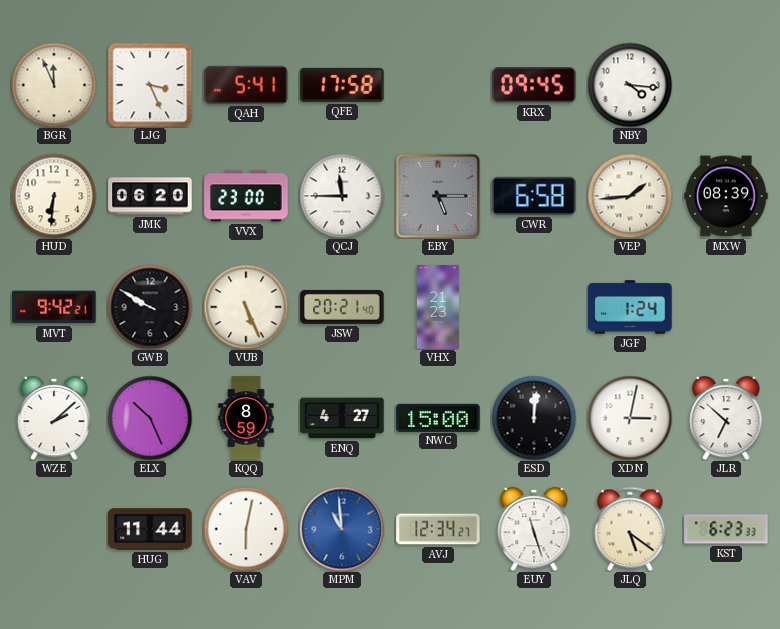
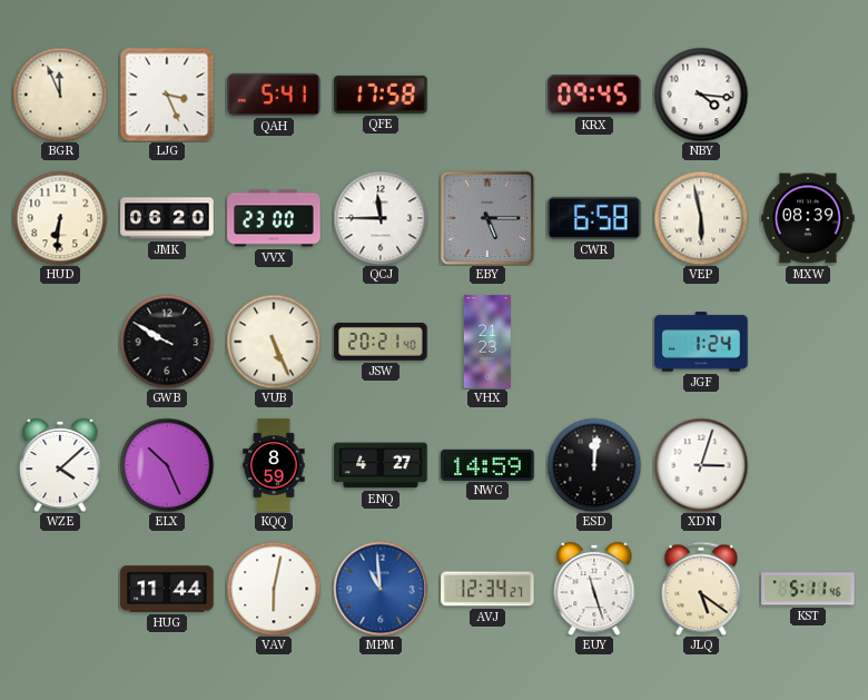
VEP: 1:44 -> 5:58
MVT: 9:42 -> none
WZE: 2:08 -> 4:08
NWC: 15:00 -> 14:59
XDN: 3:02 -> 3:03
JLR: 6:52 -> none
KST: 6:23 -> 5:11
